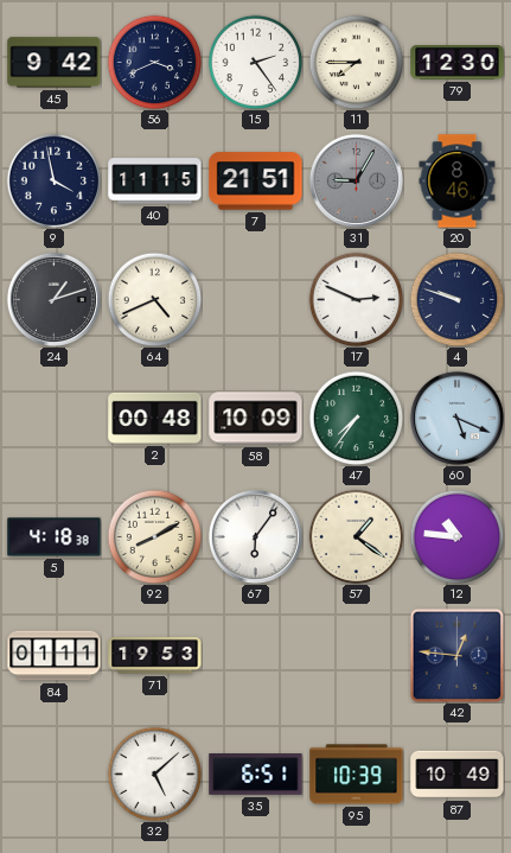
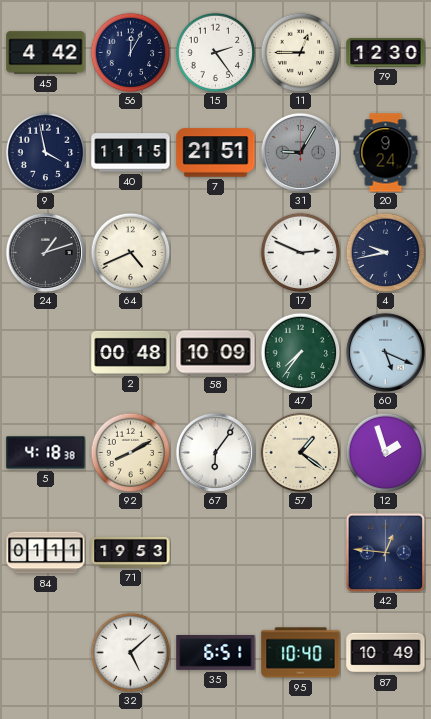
45: 9:42 -> 4:42
56: 3:41 -> 12:05
11: 7:45 -> 12:45
20: 8:46 -> 9:24
4: 9:48 -> 9:43
12: 10:46 -> 1:57
95: 10:39 -> 10:40
